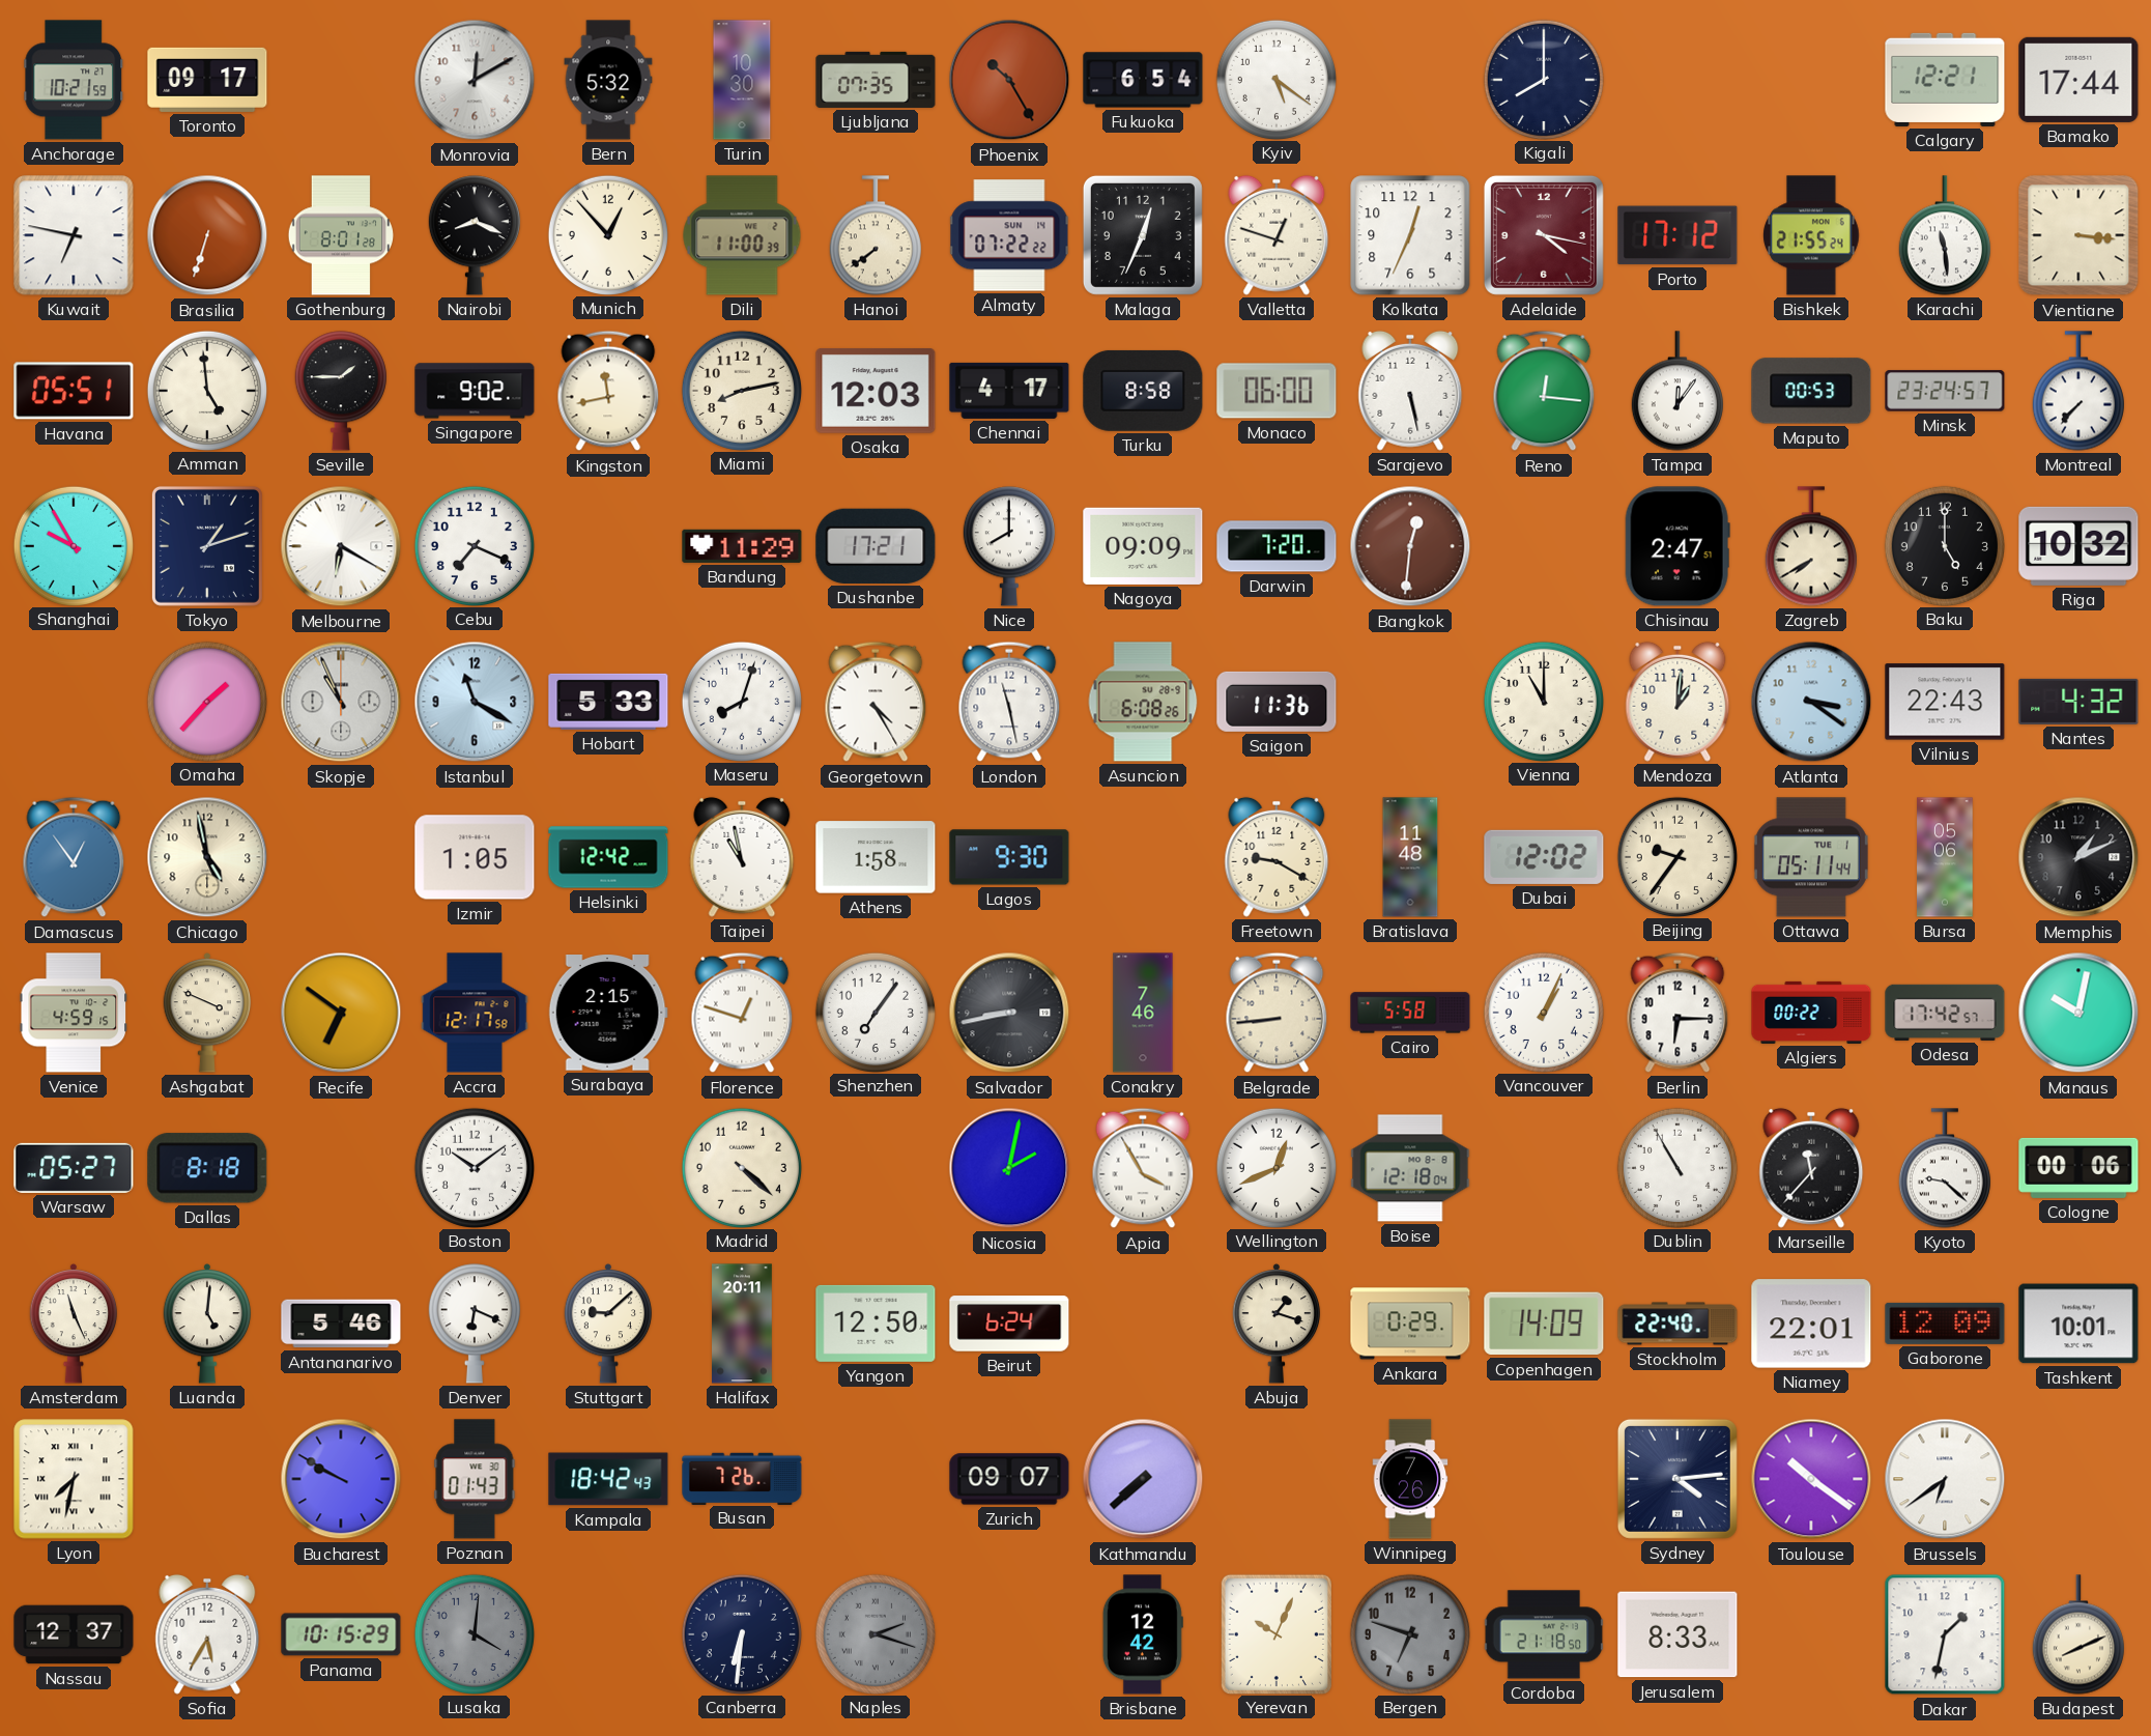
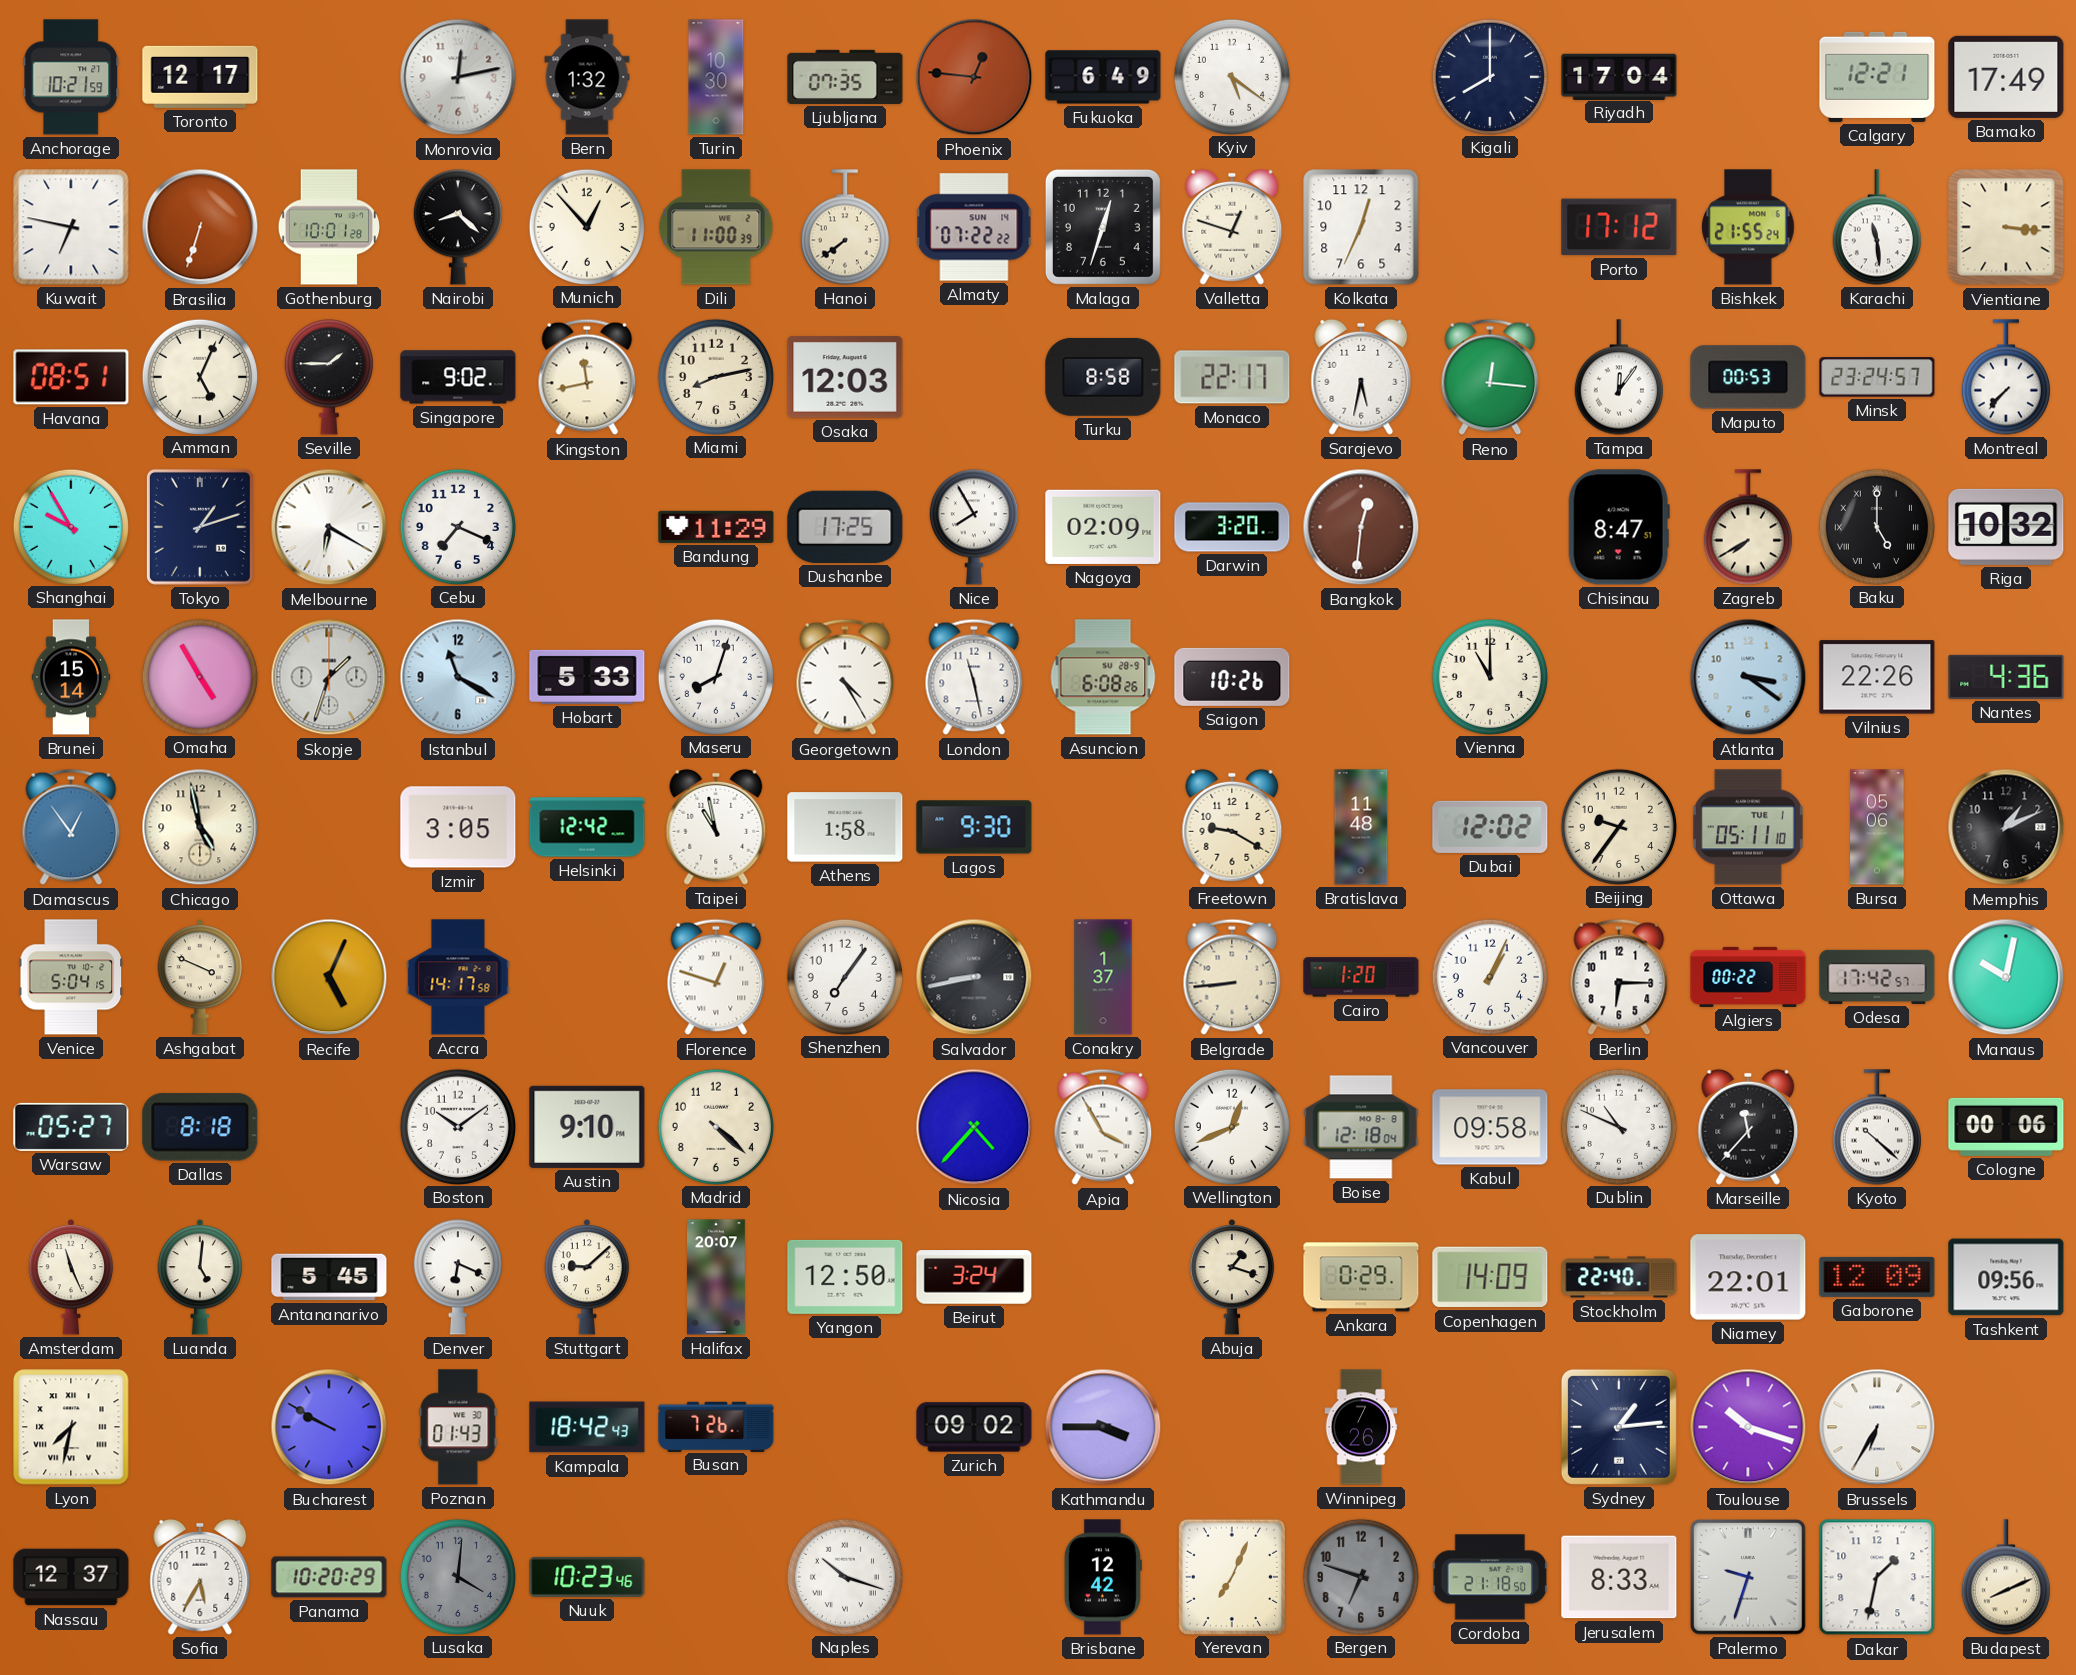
Toronto: 09:17 -> 12:17
Monrovia: 12:10 -> 12:13
Bern: 5:32 -> 1:32
Phoenix: 10:25 -> 12:46
Fukuoka: 6:54 -> 6:49
Riyadh: none -> 17:04
Bamako: 17:44 -> 17:49
Gothenburg: 8:01 -> 10:01
Nairobi: 8:19 -> 8:22
Malaga: 12:34 -> 12:33
Adelaide: 4:17 -> none
Havana: 05:51 -> 08:51
Amman: 4:59 -> 5:04
Chennai: 4:17 -> none
Monaco: 06:00 -> 22:17
Sarajevo: 5:28 -> 5:32
Dushanbe: 17:21 -> 17:25
Nice: 8:00 -> 7:55
Nagoya: 09:09 -> 02:09
Darwin: 7:20 -> 3:20
Chisinau: 2:47 -> 8:47
Baku numerals: Arabic -> Roman
Brunei: none -> 15:14
Omaha: 1:37 -> 4:55
Skopje: 10:56 -> 1:33
Saigon: 11:36 -> 10:26
Mendoza: 1:01 -> none
Vilnius: 22:43 -> 22:26
Nantes: 4:32 -> 4:36
Izmir: 1:05 -> 3:05
Ottawa: 05:11:44 -> 05:11:10
Venice: 4:59 -> 5:04
Recife: 6:51 -> 5:04
Accra: 12:17 -> 14:17
Surabaya: 2:15 -> none
Conakry: 7:46 -> 1:37
Cairo: 5:58 -> 1:20
Austin: none -> 9:10
Nicosia: 2:02 -> 4:37
Kabul: none -> 09:58
Dublin: 10:55 -> 10:49
Kyoto: 9:22 -> 10:22
Antananarivo: 5:46 -> 5:45
Halifax: 20:11 -> 20:07
Beirut: 6:24 -> 3:24
Tashkent: 10:01 -> 09:56
Zurich: 09:07 -> 09:02
Kathmandu: 7:38 -> 3:45
Sydney: 4:14 -> 1:14
Toulouse: 10:21 -> 10:18
Brussels: 6:39 -> 6:35
Panama: 10:15 -> 10:20
Nuuk: none -> 10:23
Canberra: 6:31 -> none
Naples: 2:18 -> 10:18
Naples dial: grey -> white
Yerevan: 10:04 -> 7:04
Palermo: none -> 9:33
